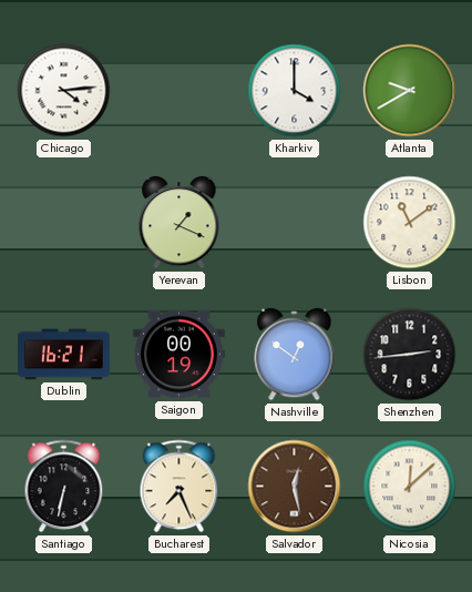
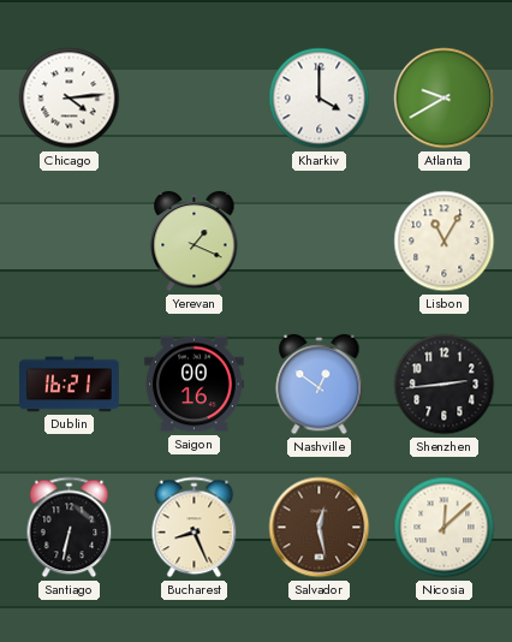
Lisbon: 11:09 -> 11:05
Saigon: 00:19 -> 00:16
Bucharest: 7:26 -> 8:26
